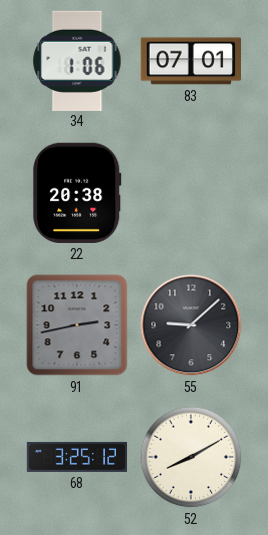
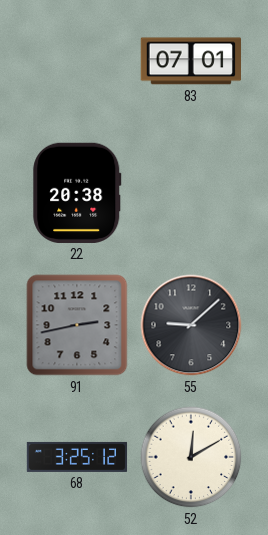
34: 1:06 -> none
52: 8:10 -> 12:10
